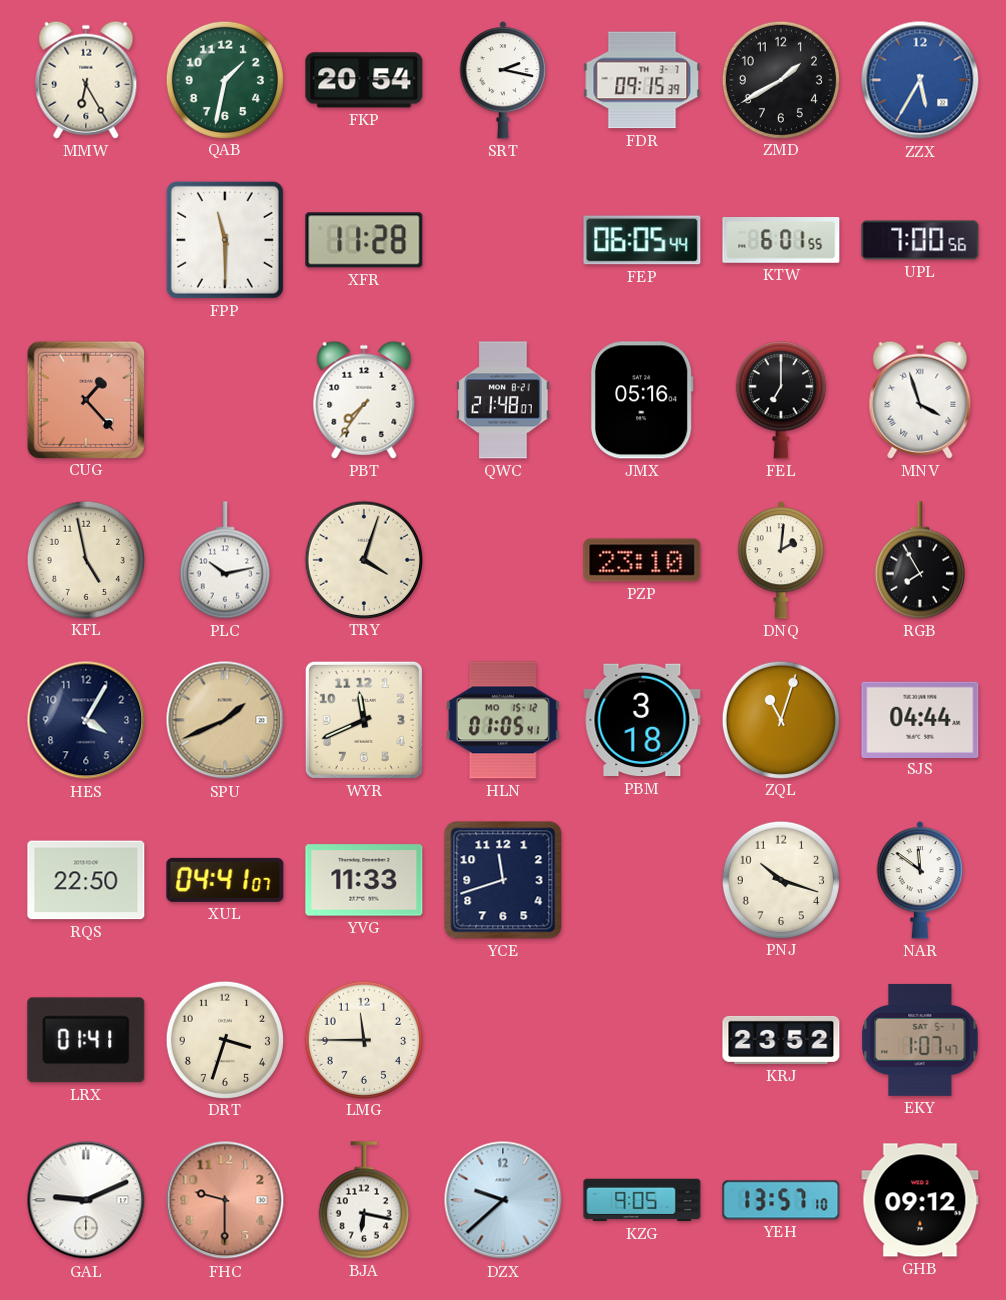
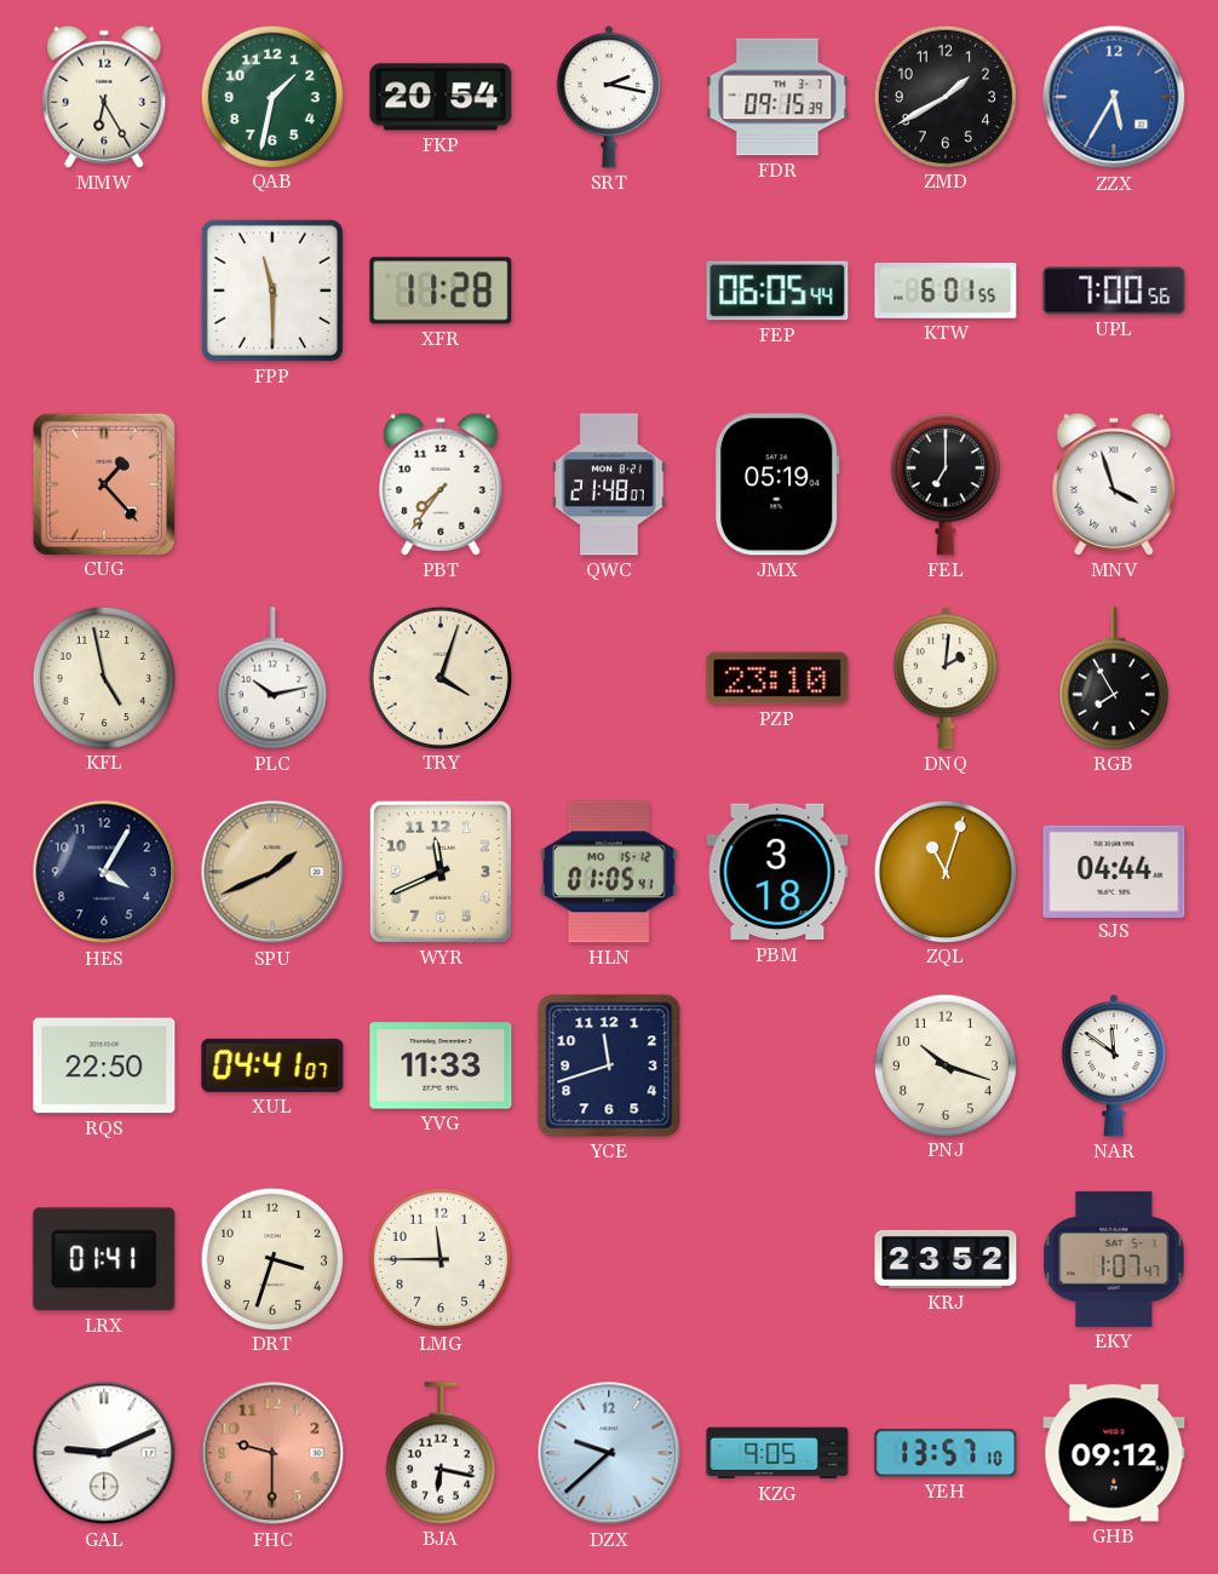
JMX: 05:16 -> 05:19
